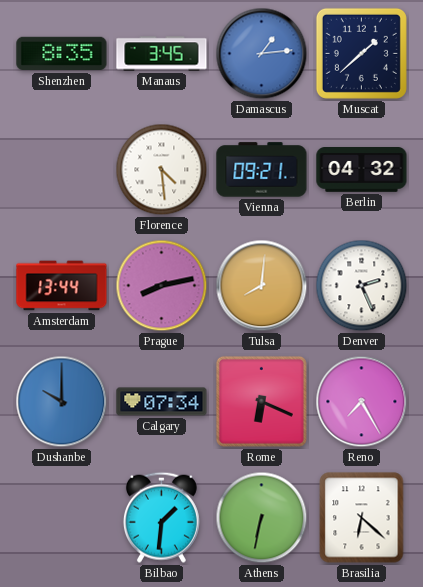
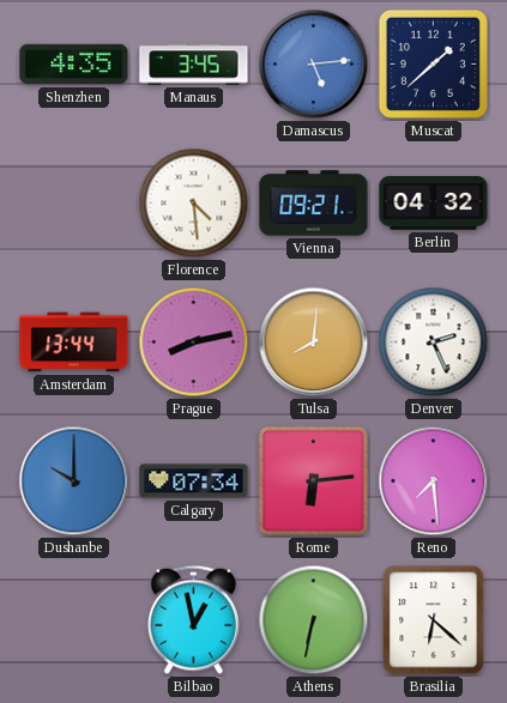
Shenzhen: 8:35 -> 4:35
Damascus: 1:14 -> 5:14
Rome: 6:19 -> 6:14
Reno: 7:25 -> 7:29
Bilbao: 1:31 -> 12:58
